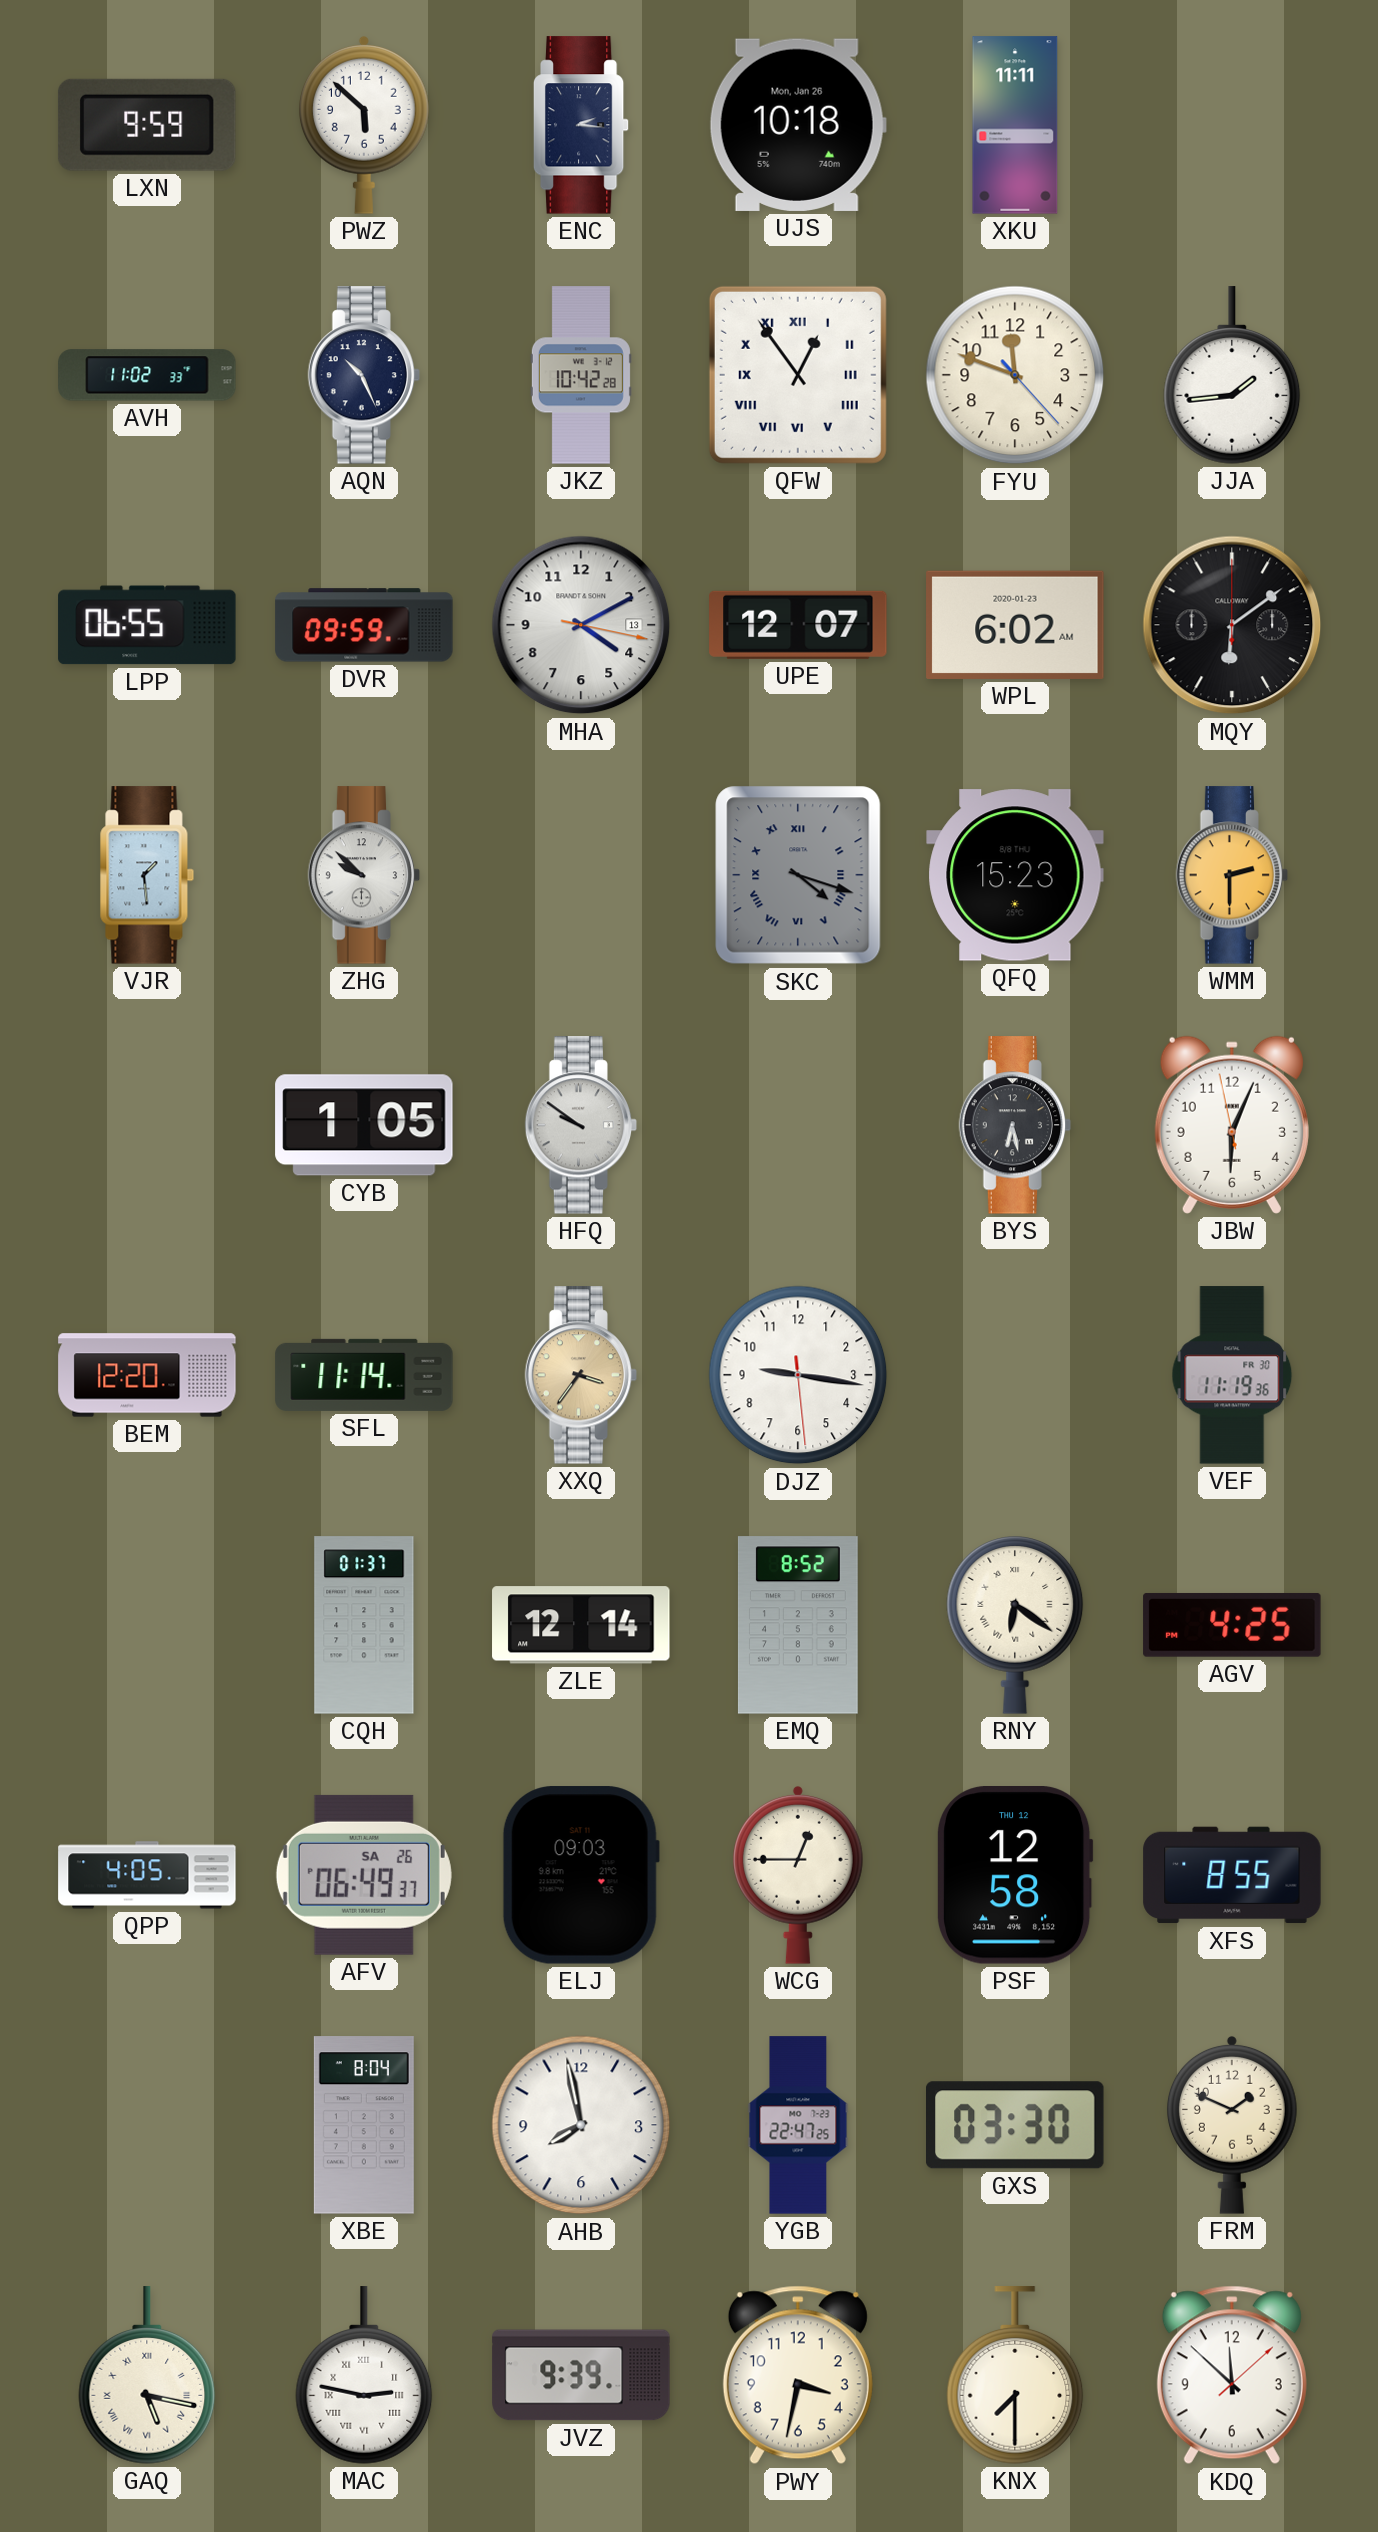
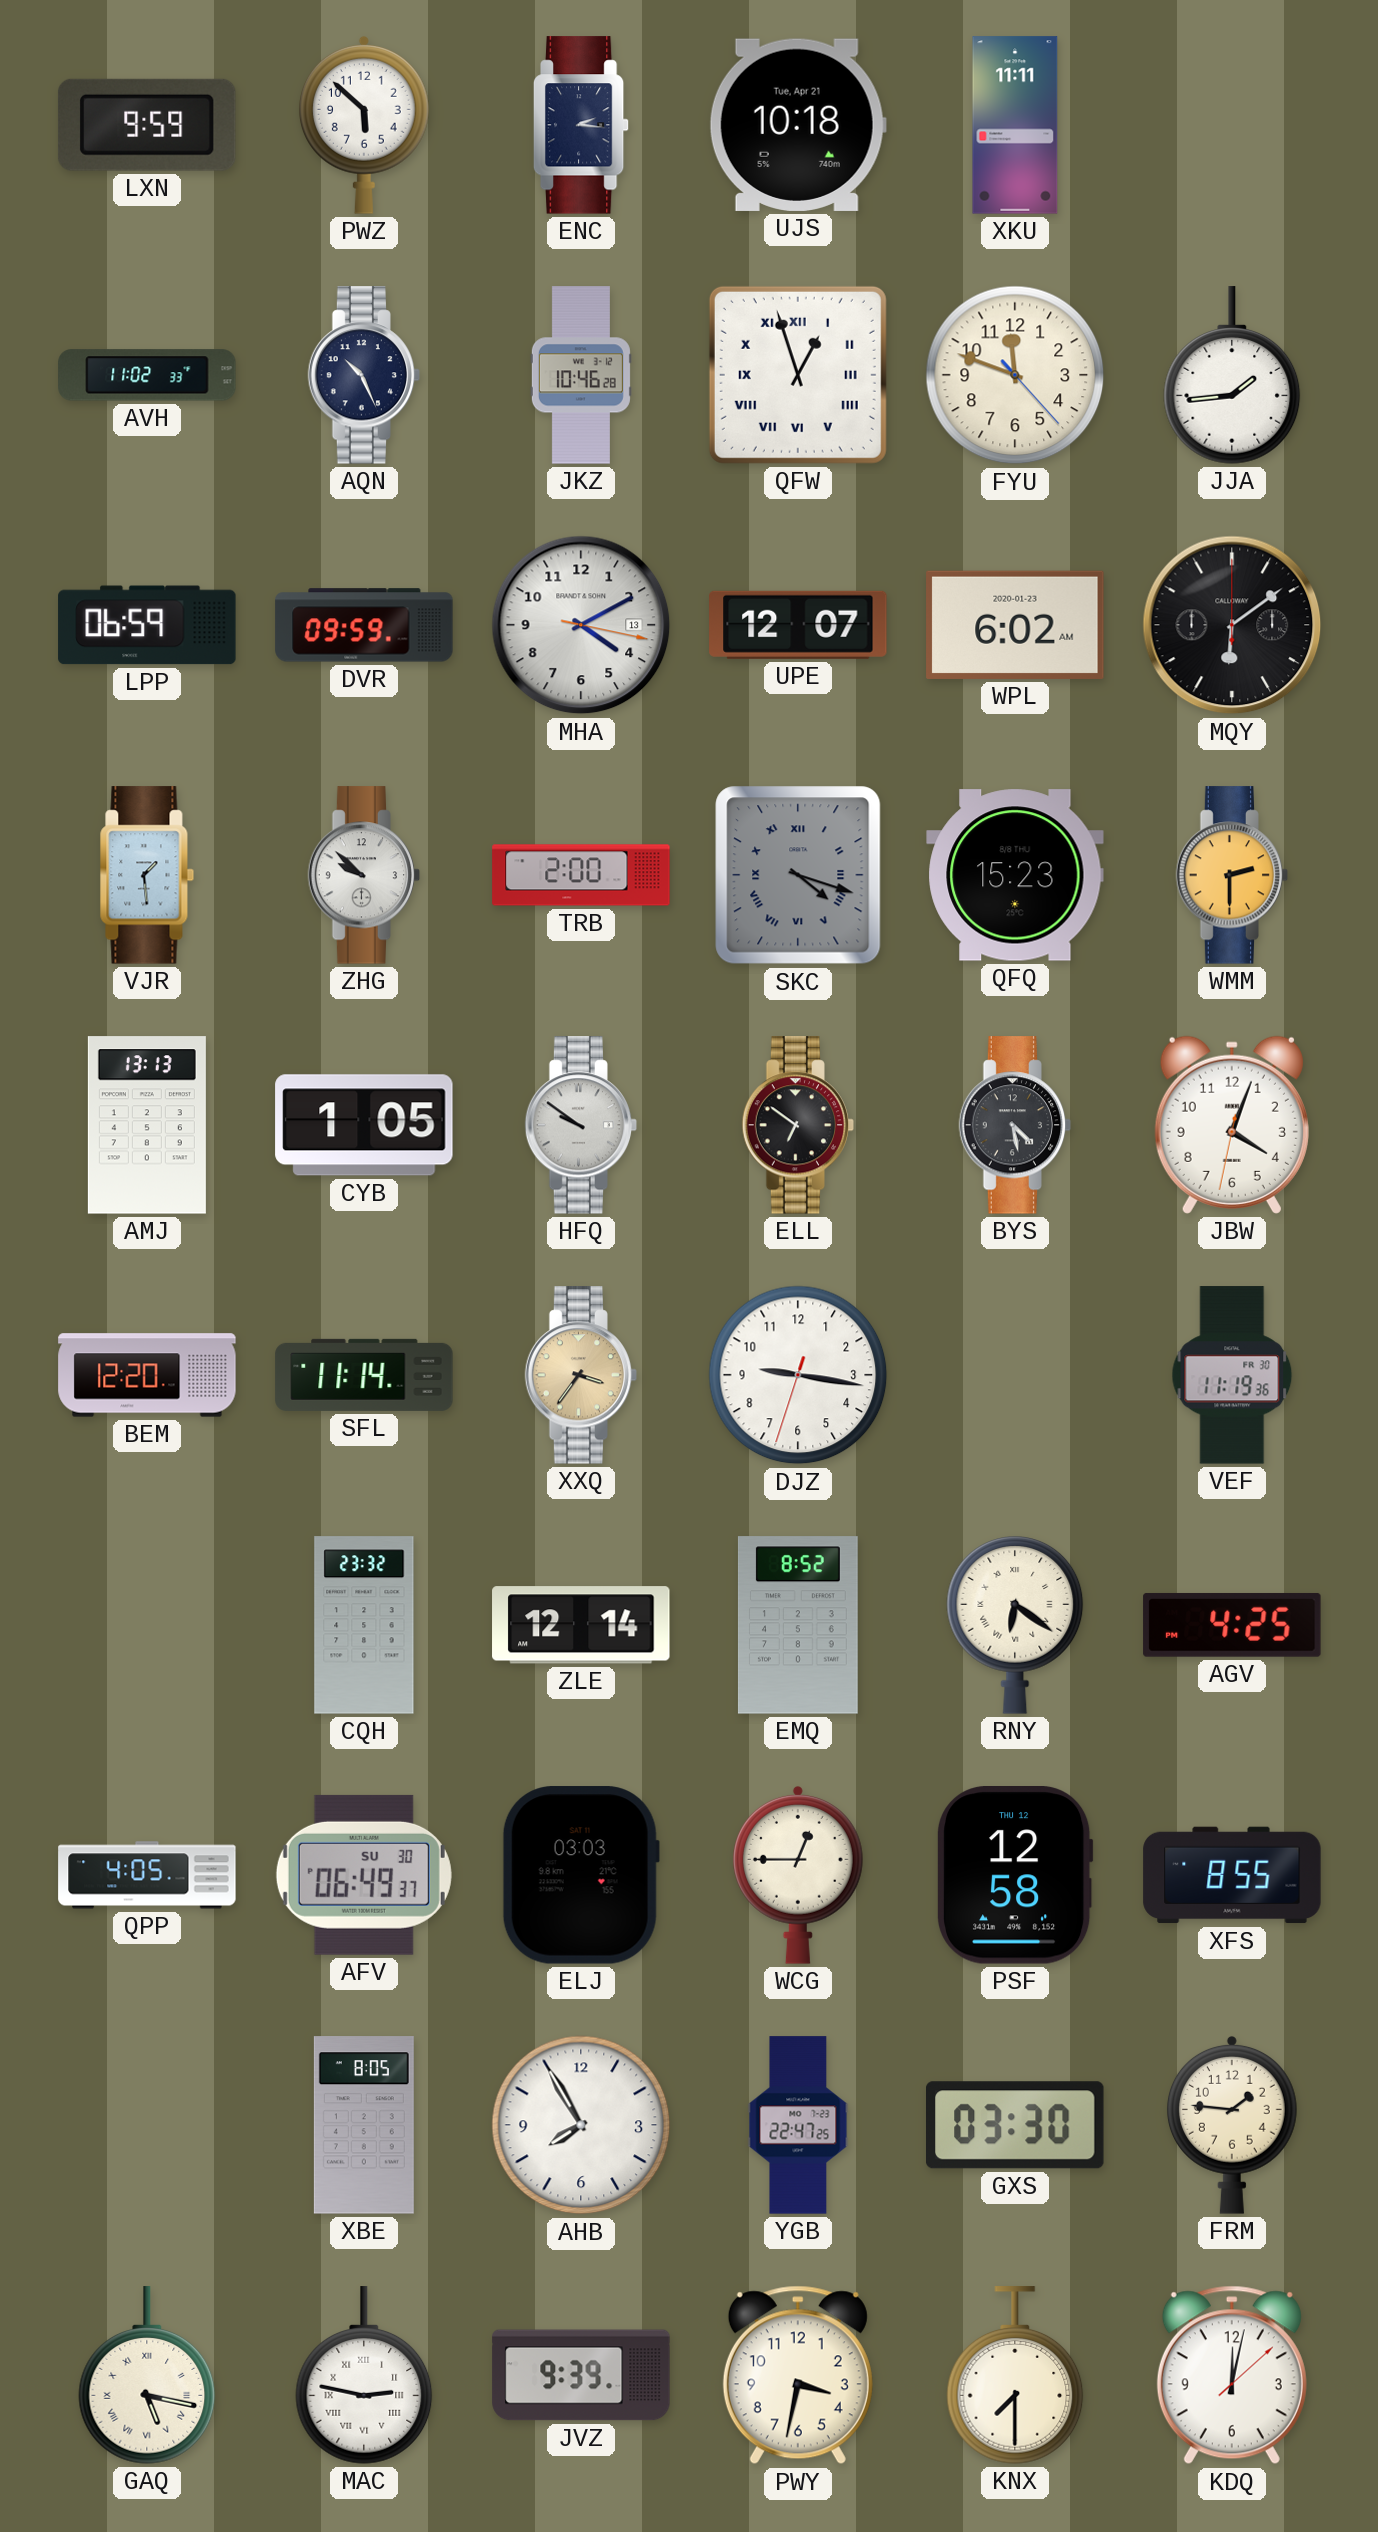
UJS date: Mon, Jan 26 -> Tue, Apr 21
JKZ: 10:42 -> 10:46
QFW: 12:54 -> 12:57
LPP: 06:55 -> 06:59
TRB: none -> 2:00
AMJ: none -> 13:13
ELL: none -> 6:51
BYS: 6:28 -> 4:28
JBW: 6:03 -> 4:03
DJZ: 9:16:29 -> 9:16:33
CQH: 01:37 -> 23:32
AFV date: SA 26 -> SU 30
ELJ: 09:03 -> 03:03
XBE: 8:04 -> 8:05
AHB: 7:58 -> 7:55
FRM: 1:49 -> 1:46
KDQ: 11:52 -> 12:02
